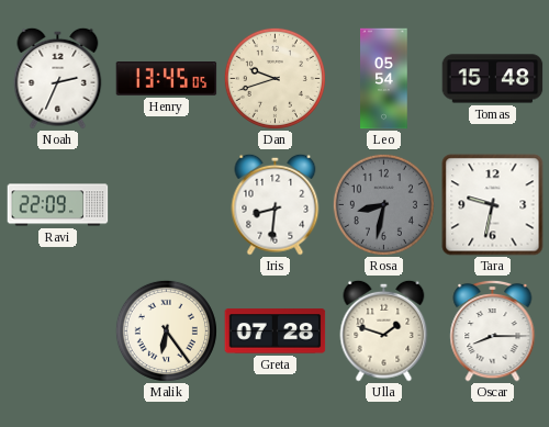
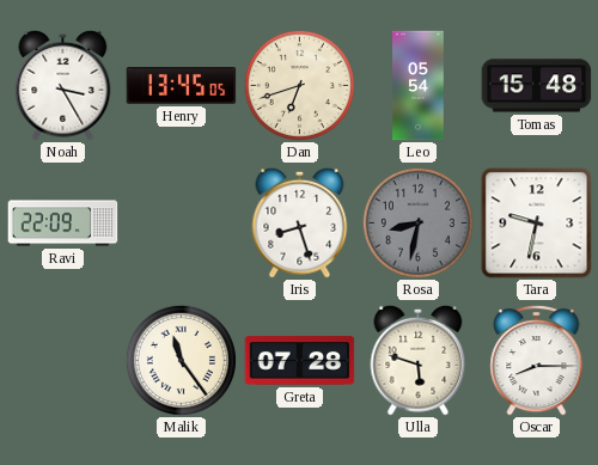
Noah: 2:34 -> 3:25
Dan: 9:42 -> 6:42
Iris: 8:31 -> 8:27
Malik: 6:24 -> 11:24
Ulla: 1:48 -> 5:48
